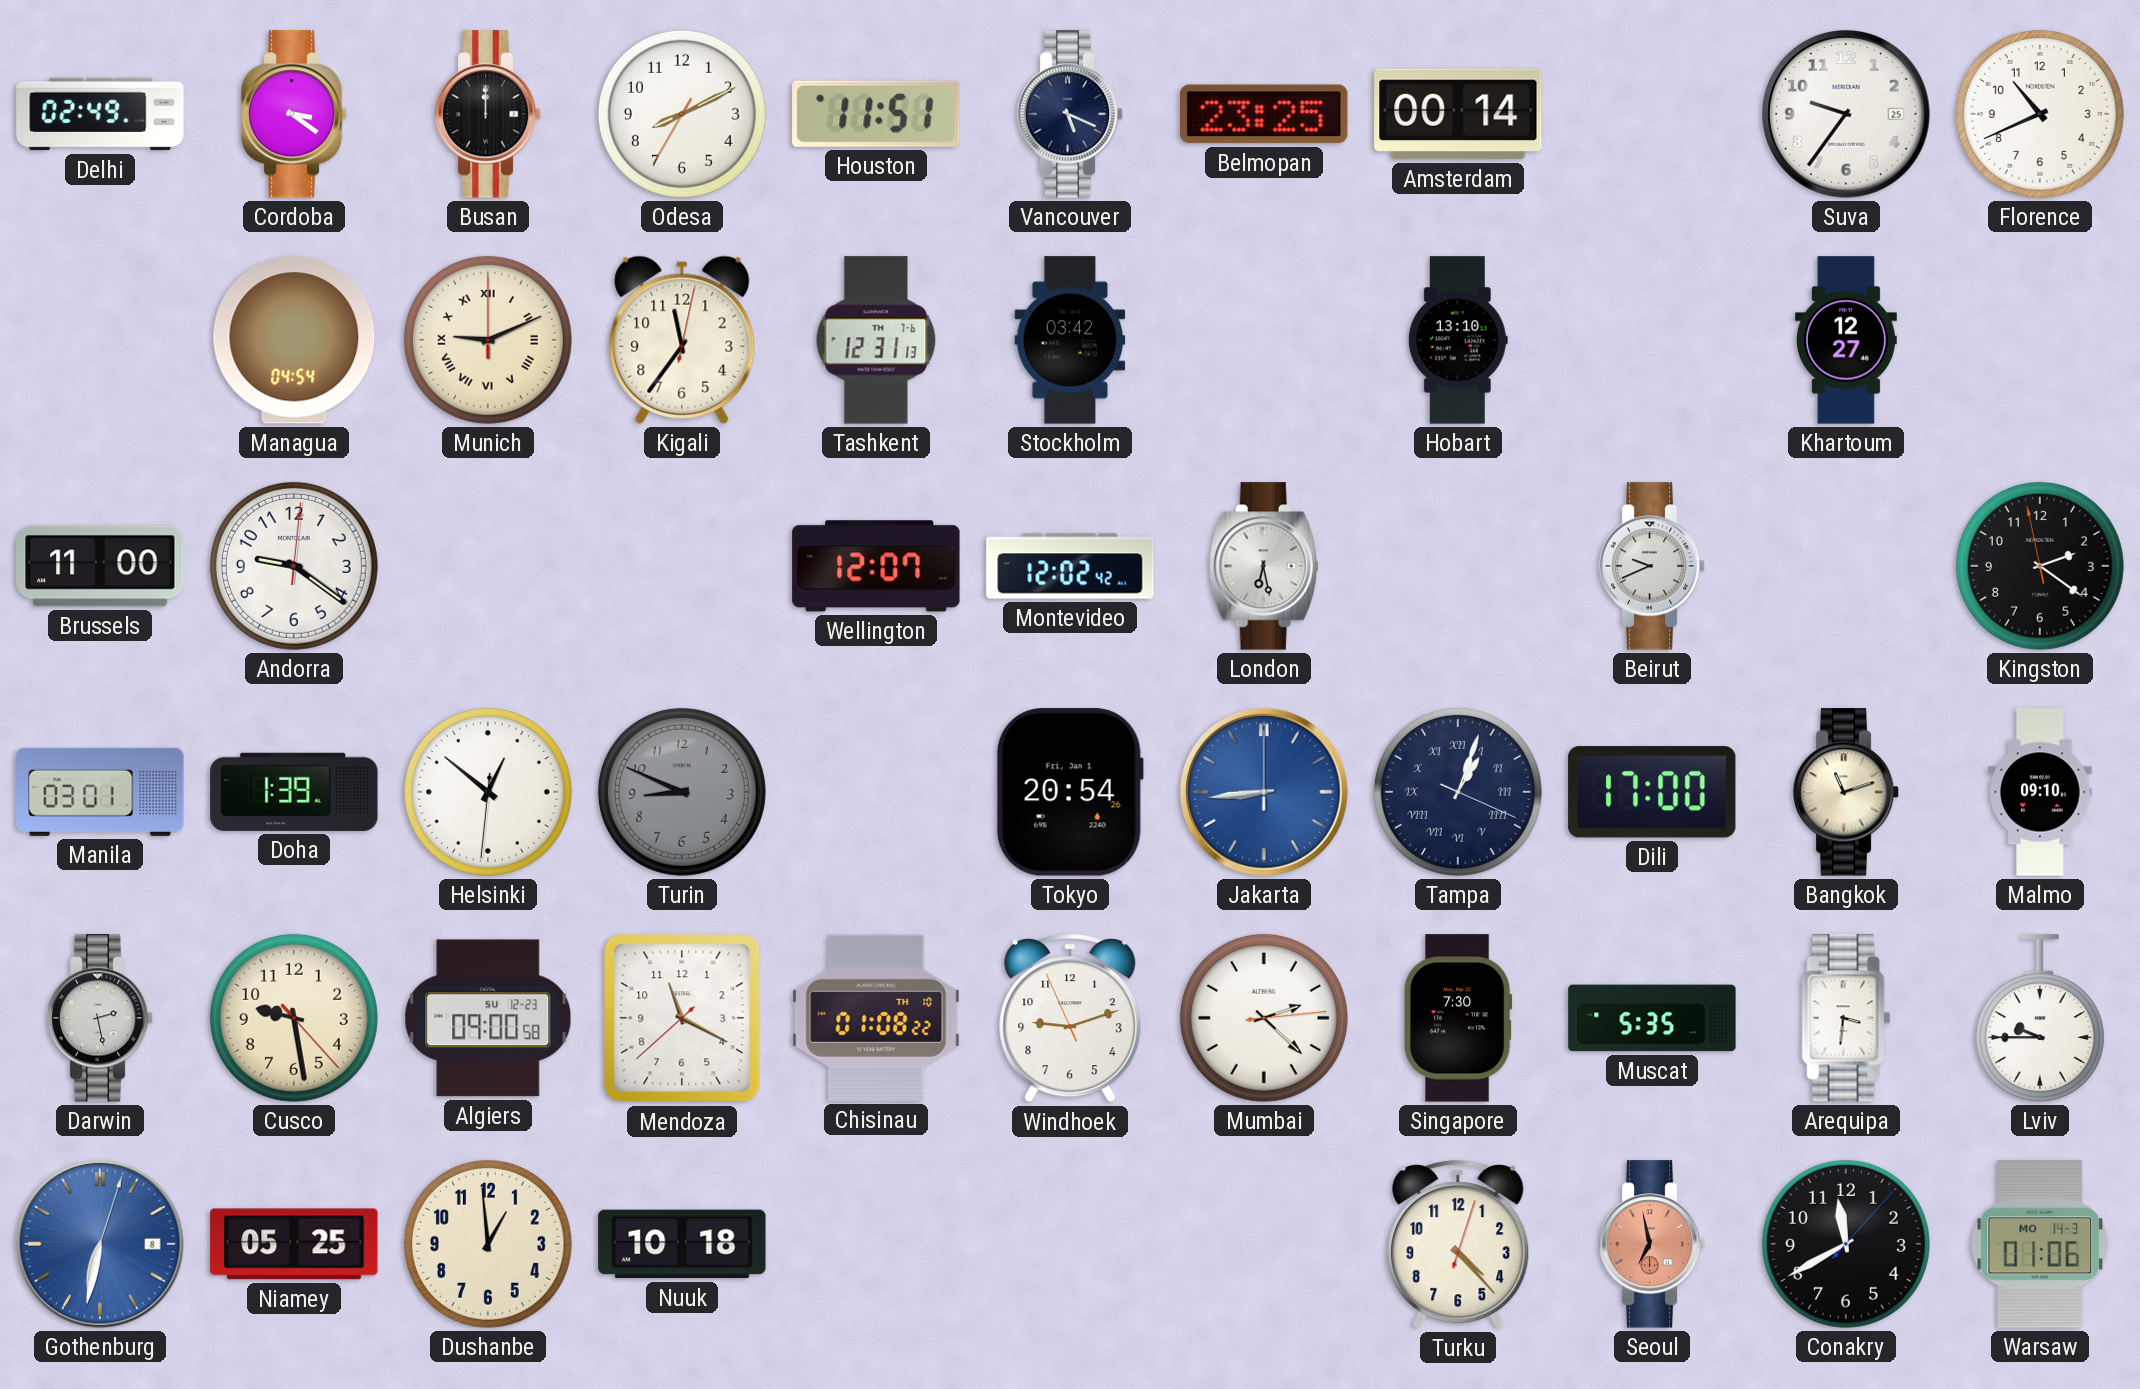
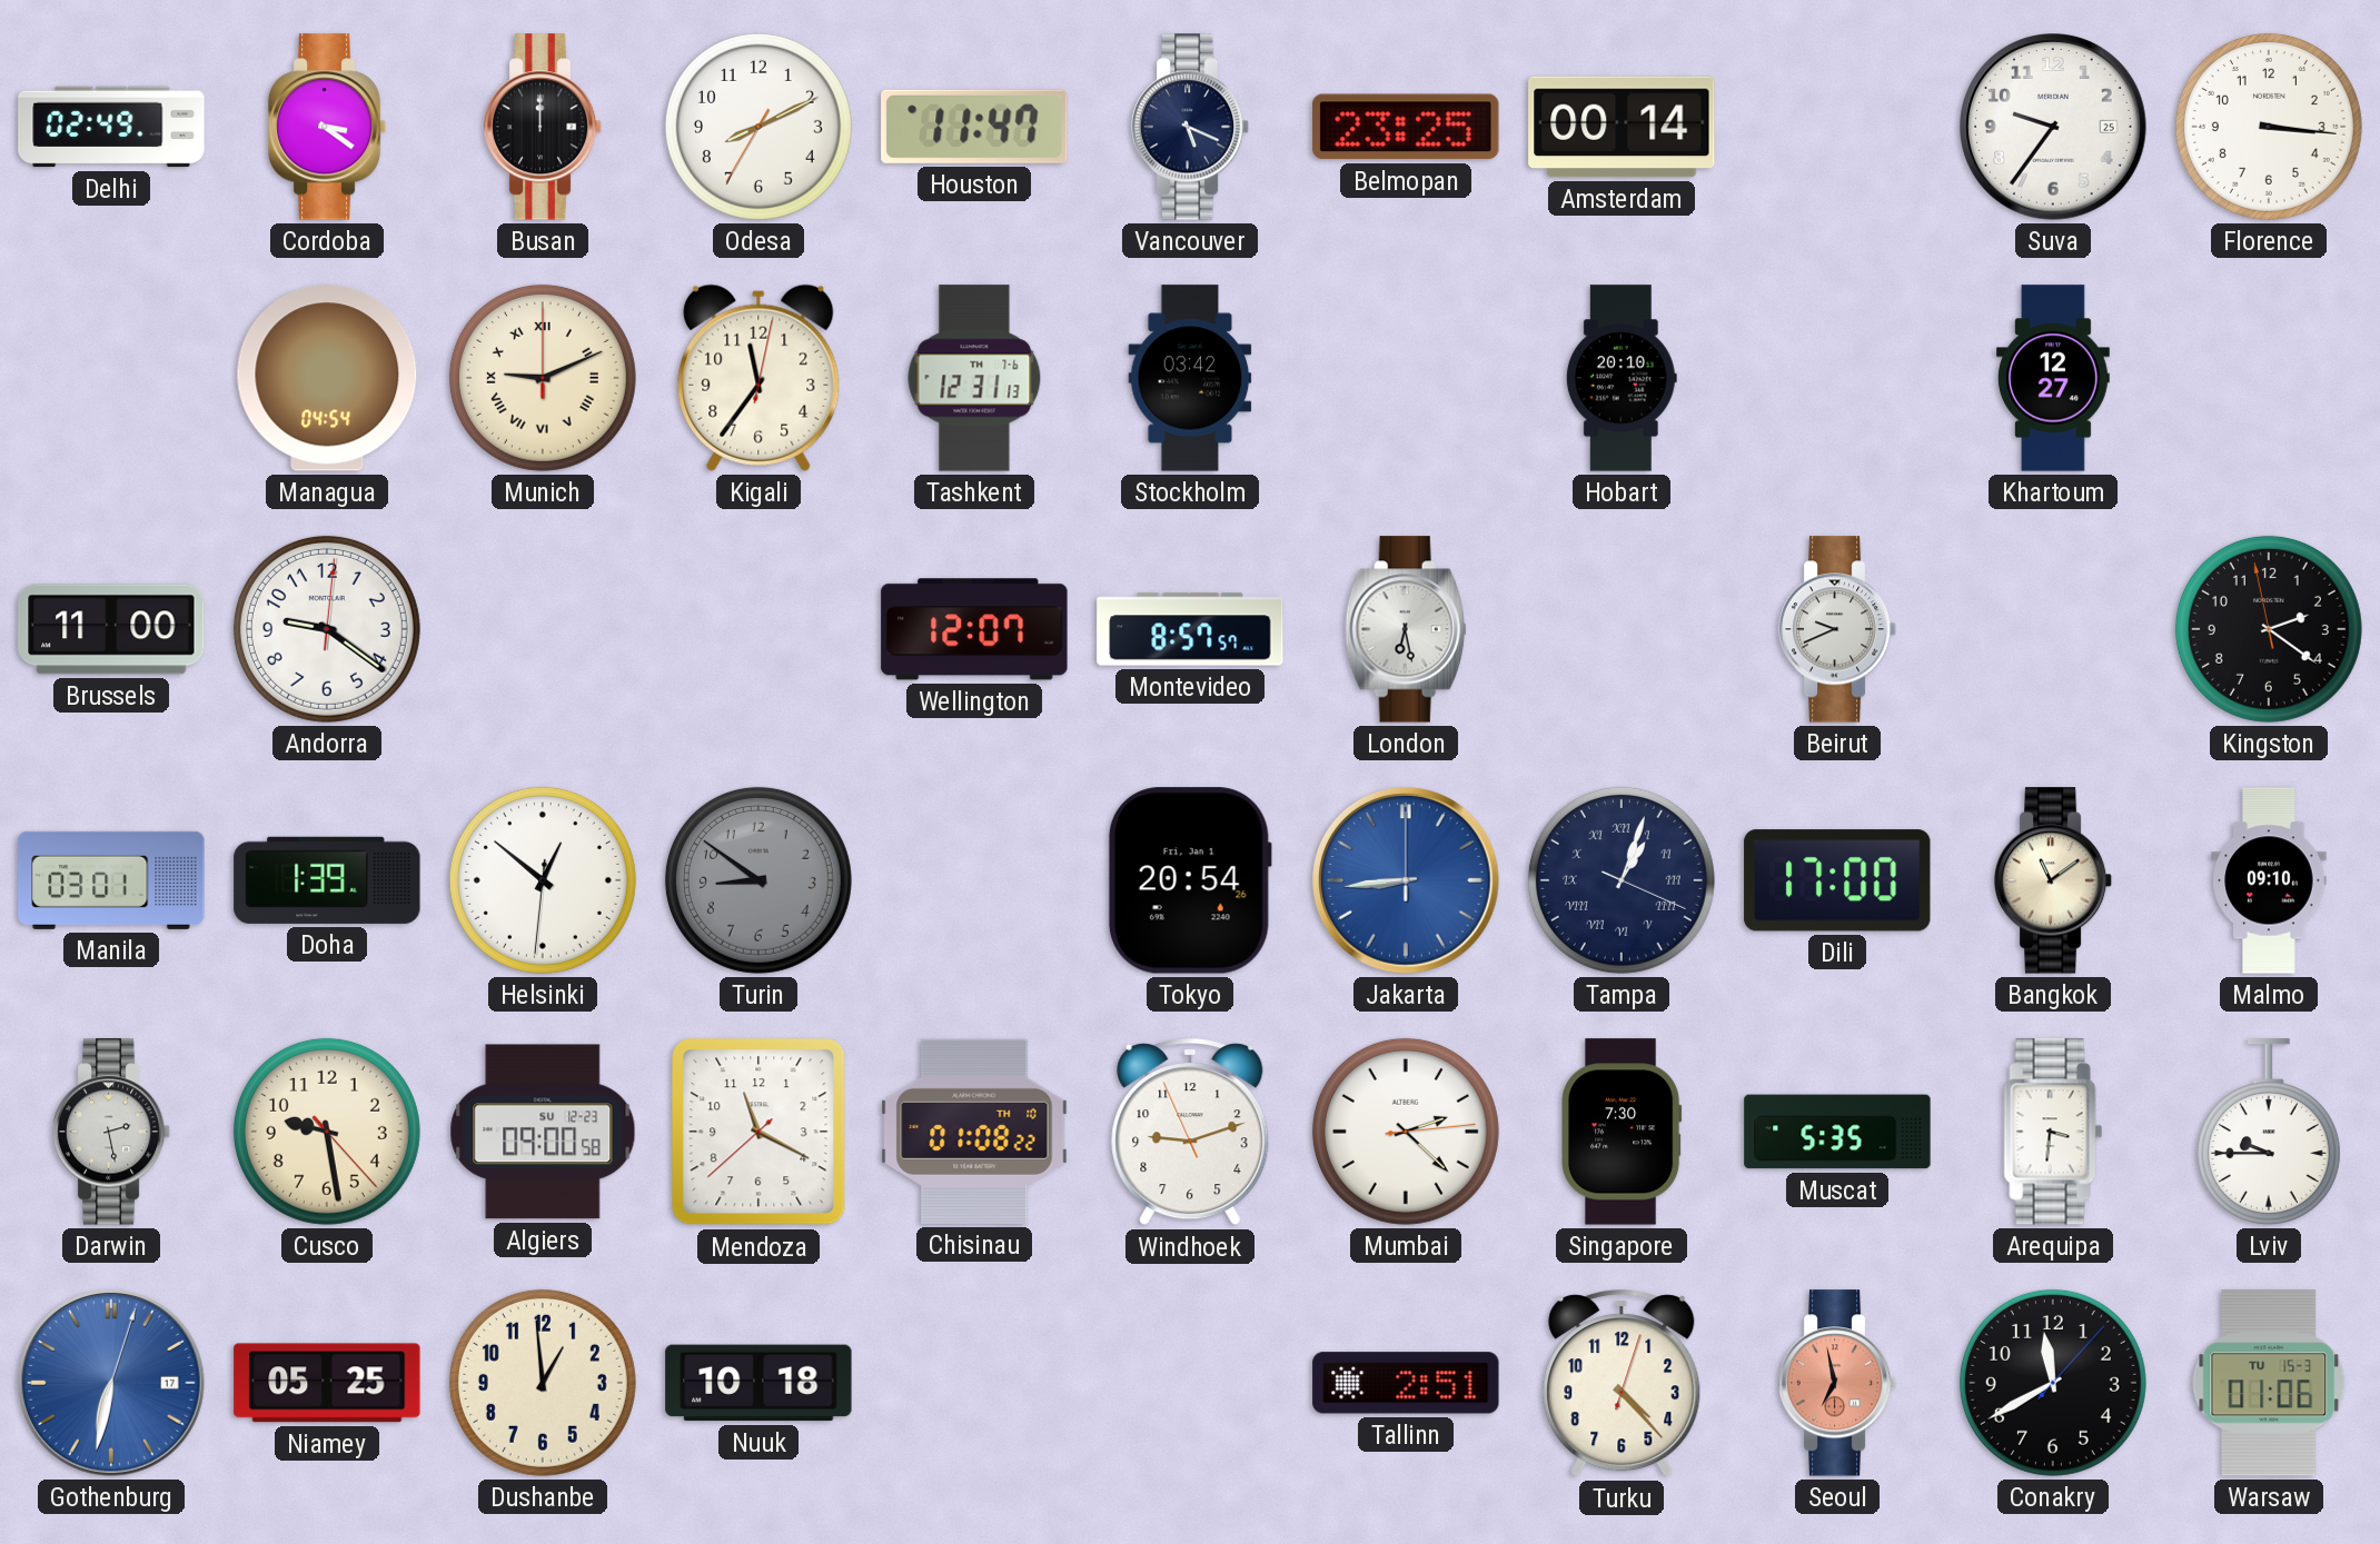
Houston: 11:51 -> 11:47
Florence: 10:41 -> 3:16
Hobart: 13:10 -> 20:10
Montevideo: 12:02 -> 8:57
Turin: 8:49 -> 8:51
Bangkok: 11:12 -> 11:09
Gothenburg date: 8 -> 17
Tallinn: none -> 2:51
Warsaw date: MO 14-3 -> TU 15-3
